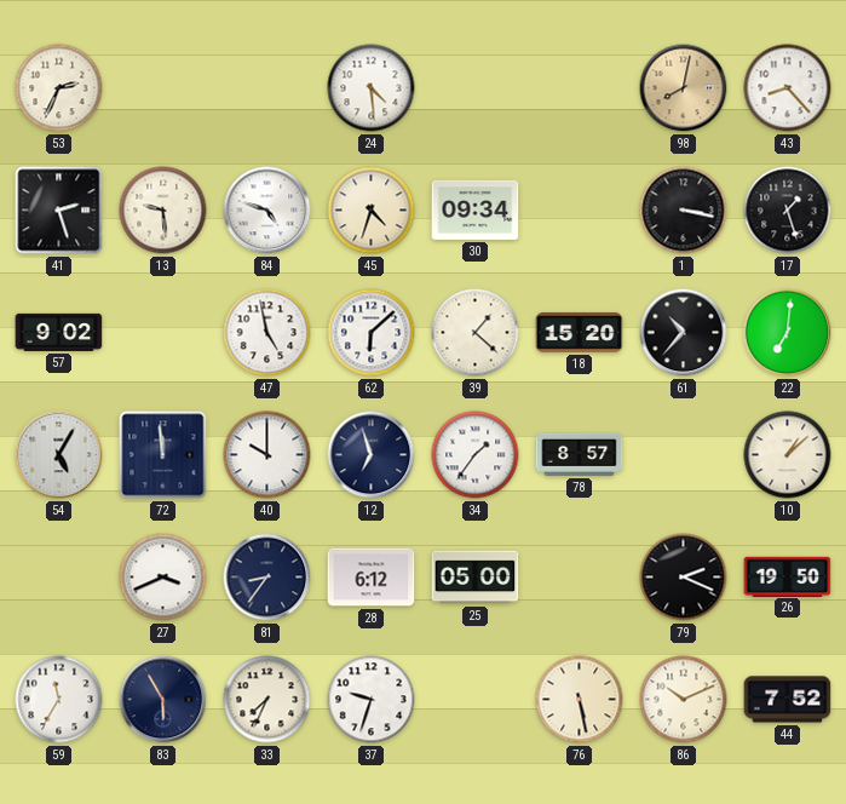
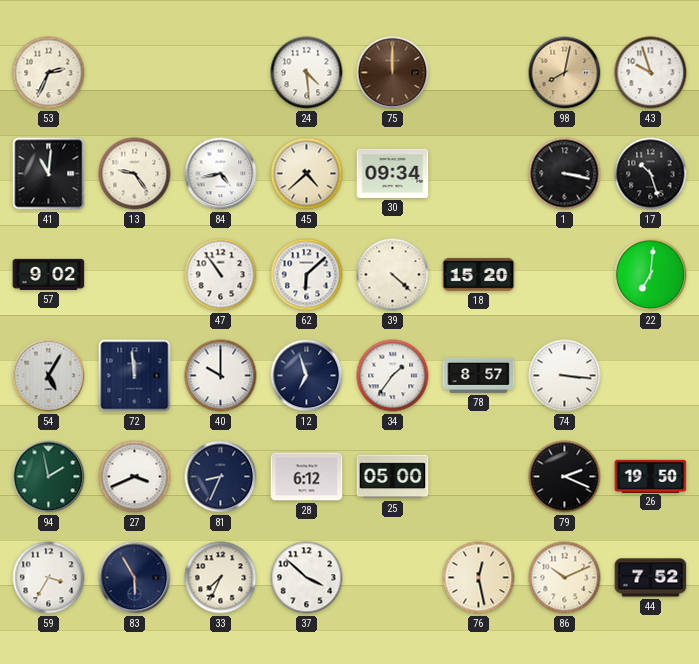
75: none -> 12:00
43: 8:23 -> 9:57
41: 2:27 -> 11:01
13: 9:29 -> 9:24
84: 4:48 -> 4:43
45: 4:33 -> 4:38
17: 1:27 -> 10:27
47: 4:58 -> 10:54
39: 1:22 -> 4:22
61: 10:37 -> none
74: none -> 3:16
10: 1:08 -> none
94: none -> 1:58
81: 8:36 -> 8:34
59: 11:35 -> 3:35
37: 9:33 -> 3:52
76: 5:28 -> 12:28
